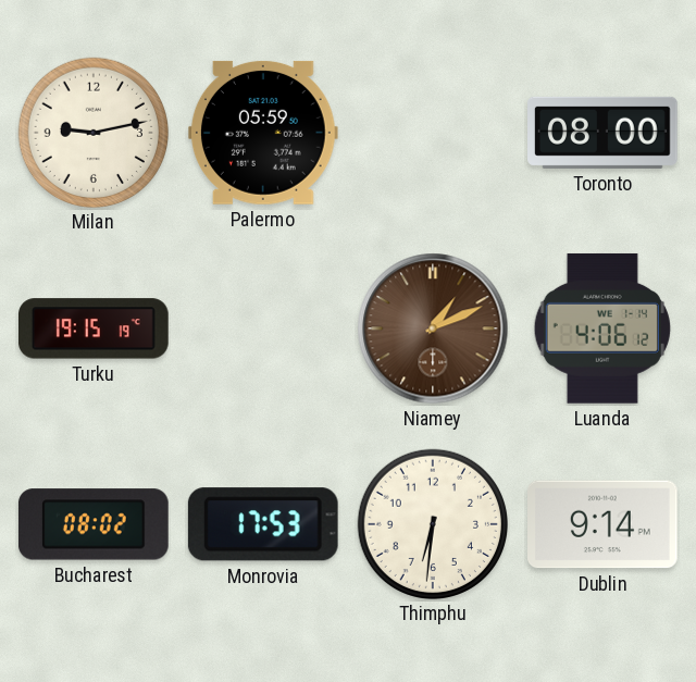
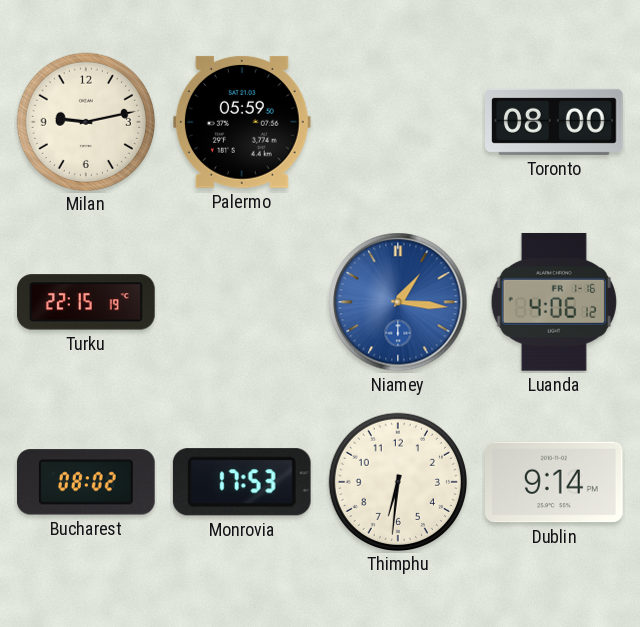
Turku: 19:15 -> 22:15
Niamey: 1:11 -> 1:16
Niamey dial: brown -> blue
Luanda date: WE 1-14 -> FR 1-16
